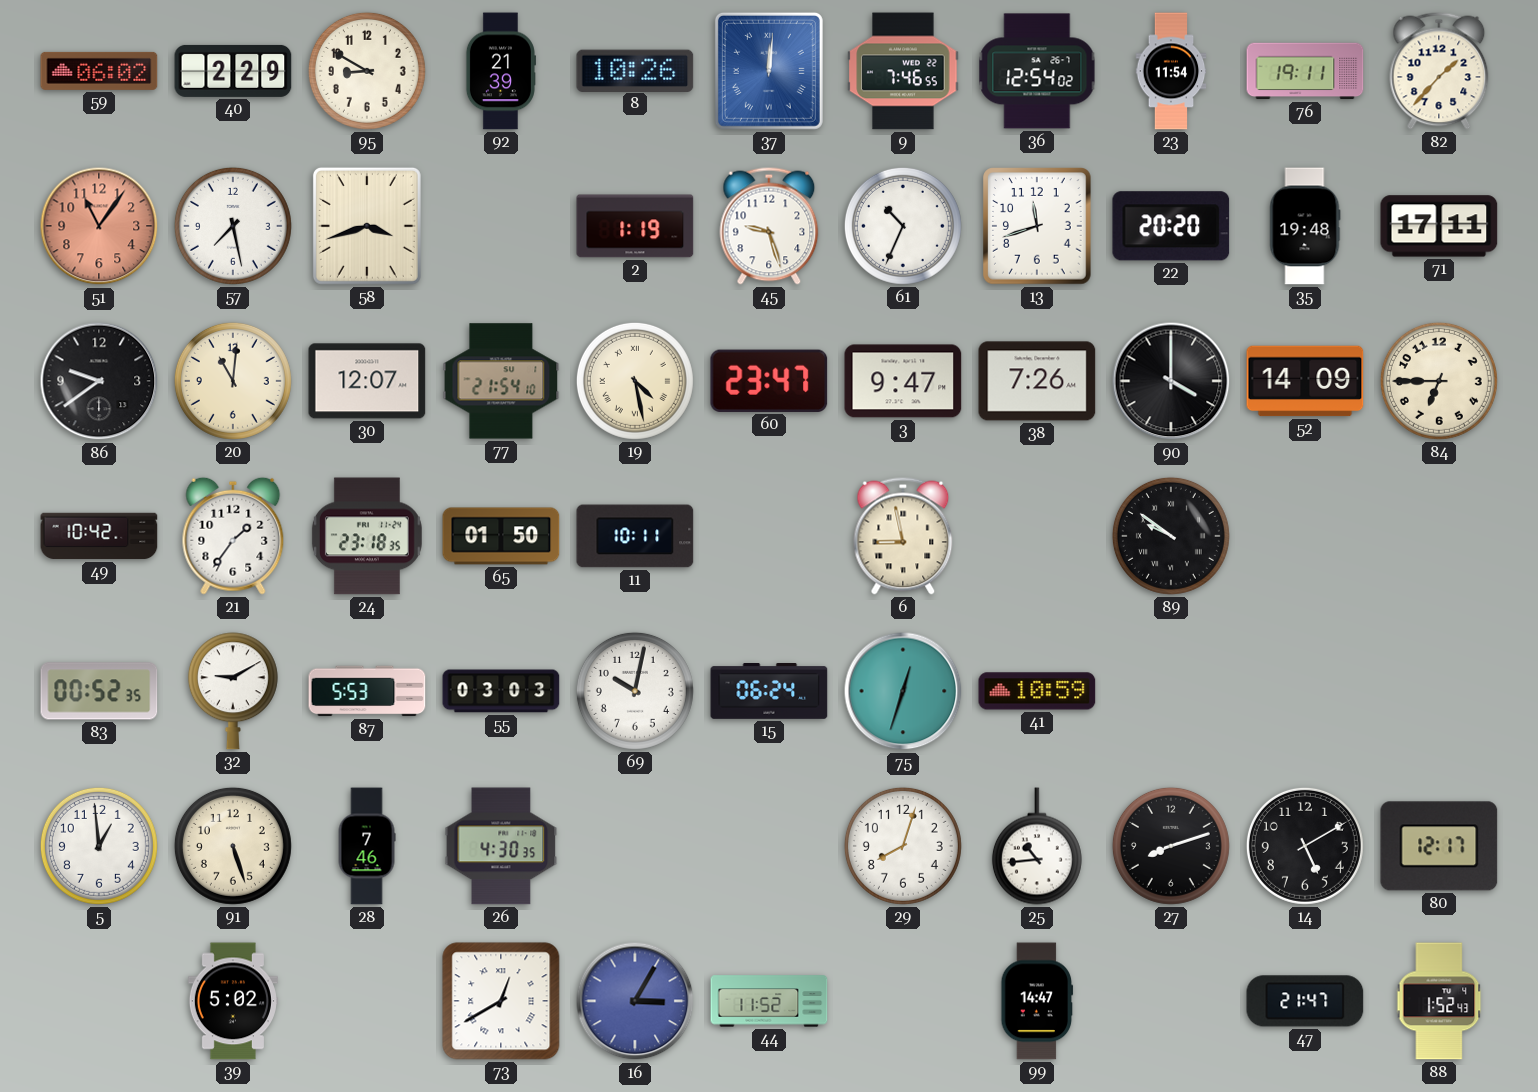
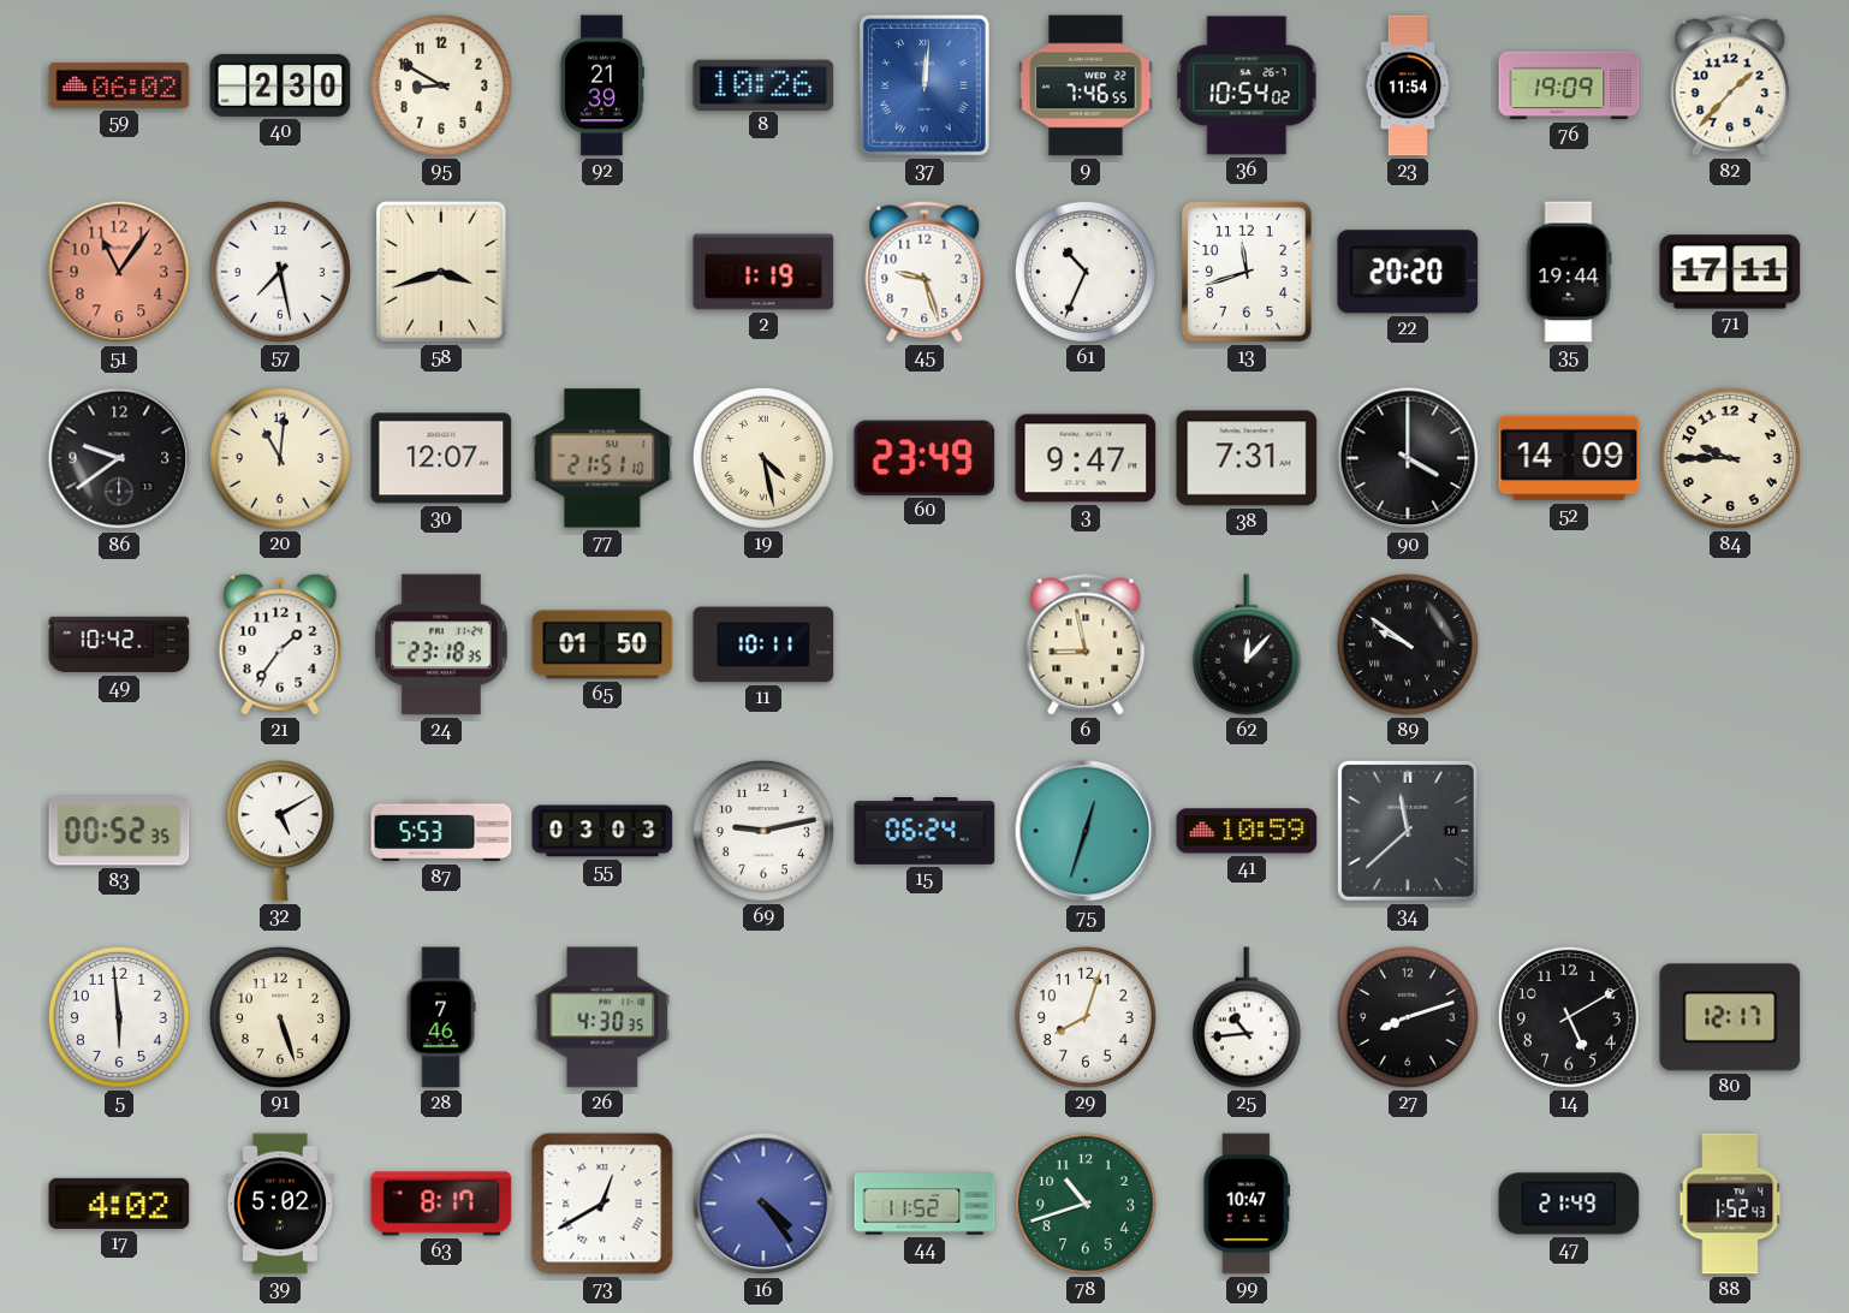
40: 2:29 -> 2:30
36: 12:54 -> 10:54
76: 19:11 -> 19:09
35: 19:48 -> 19:44
77: 21:54 -> 21:51
60: 23:47 -> 23:49
38: 7:26 -> 7:31
84: 6:45 -> 9:45
62: none -> 12:07
32: 9:10 -> 5:10
69: 10:02 -> 9:13
34: none -> 11:38
5: 12:59 -> 5:59
17: none -> 4:02
63: none -> 8:17
16: 3:05 -> 4:24
78: none -> 10:42
99: 14:47 -> 10:47
47: 21:47 -> 21:49
